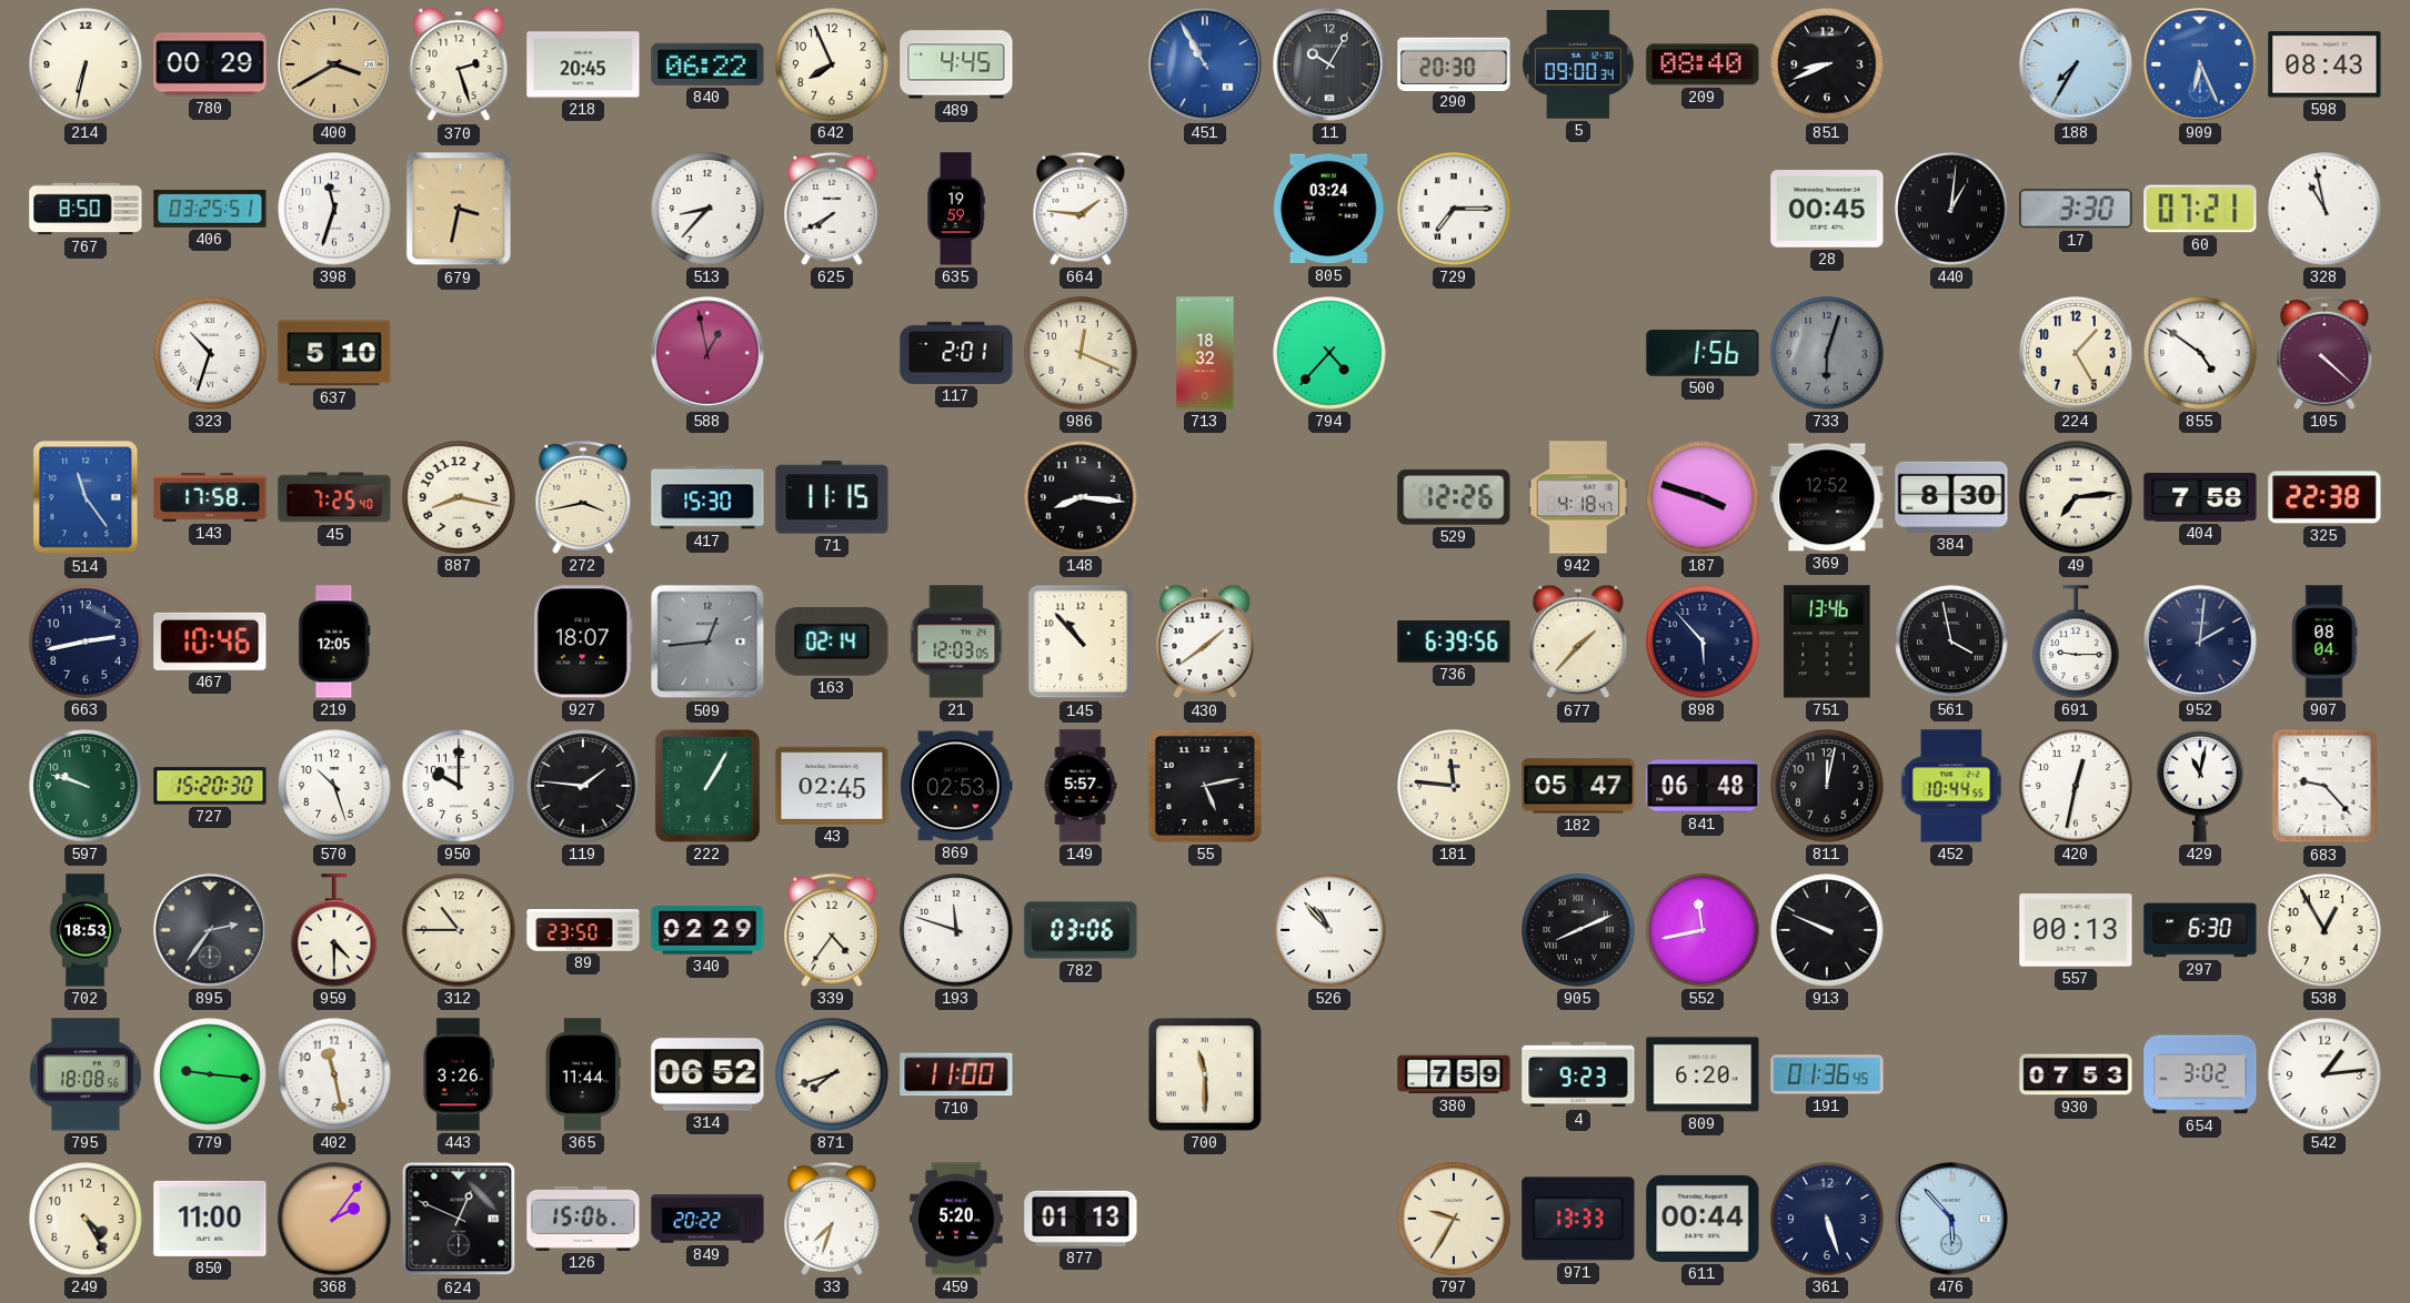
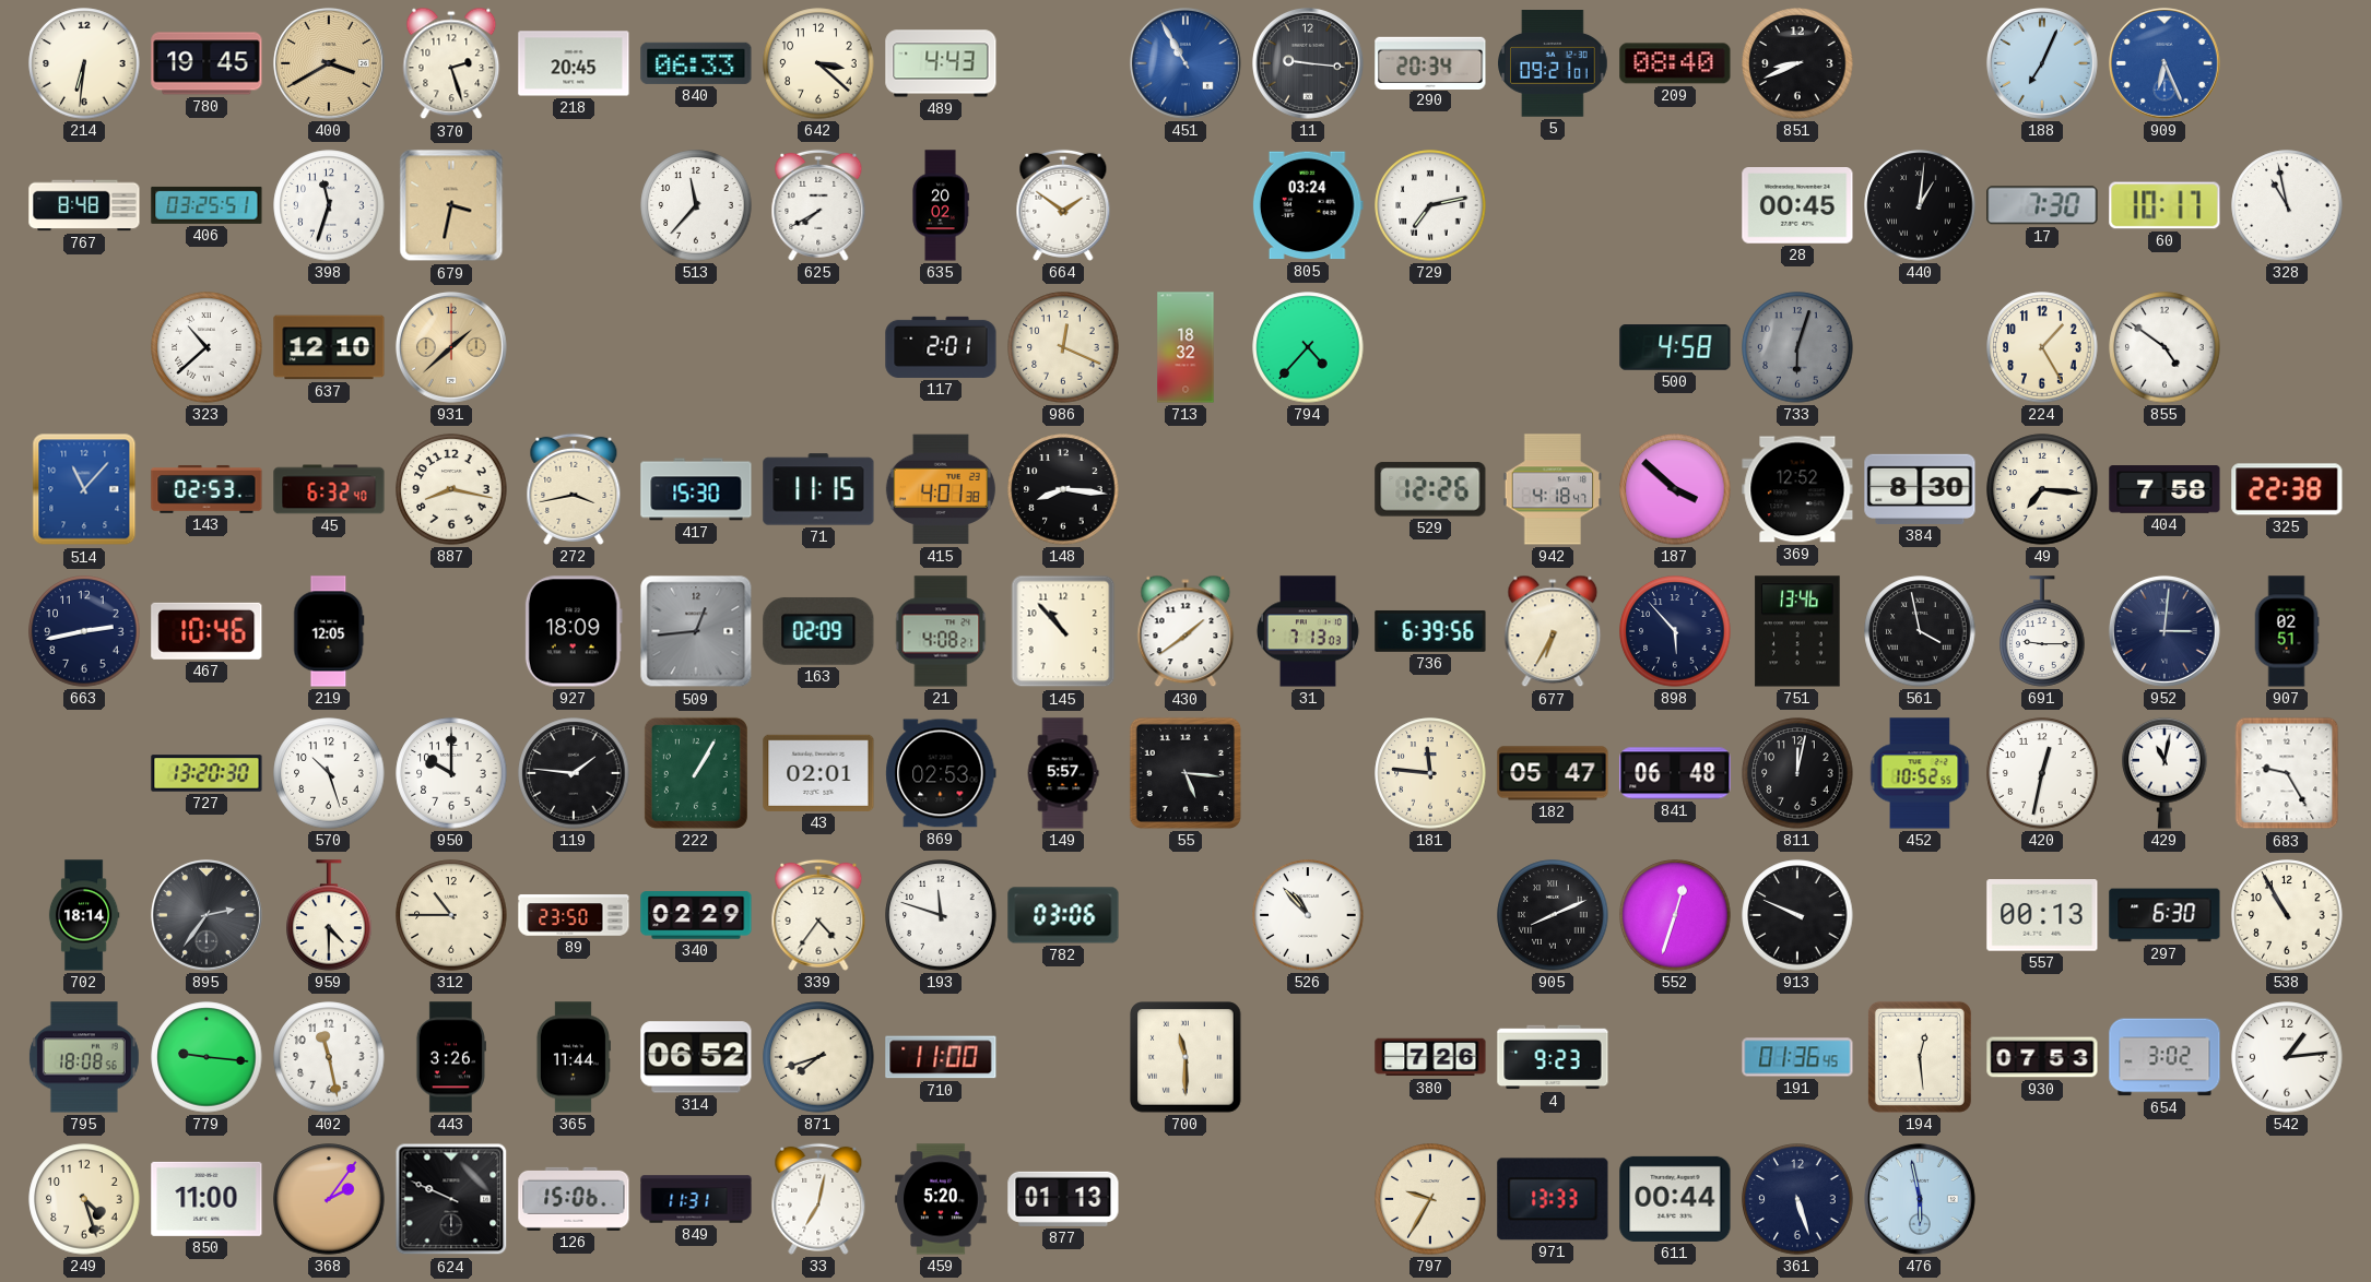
214: 6:32 -> 6:31
780: 00:29 -> 19:45
840: 06:22 -> 06:33
642: 7:56 -> 3:22
489: 4:45 -> 4:43
11: 10:05 -> 9:16
290: 20:30 -> 20:34
5: 09:00 -> 09:21
188: 7:35 -> 7:04
598: 08:43 -> none
767: 8:50 -> 8:48
513: 8:37 -> 11:37
635: 19:59 -> 20:02
664: 1:46 -> 1:51
729: 7:15 -> 7:13
17: 3:30 -> 7:30
60: 07:21 -> 10:17
323: 10:33 -> 10:38
637: 5:10 -> 12:10
931: none -> 1:38
588: 12:58 -> none
500: 1:56 -> 4:58
105: 4:22 -> none
514: 11:24 -> 11:07
143: 17:58 -> 02:53
45: 7:25 -> 6:32
415: none -> 4:01
187: 3:48 -> 3:52
49: 7:14 -> 7:16
927: 18:07 -> 18:09
163: 02:14 -> 02:09
21: 12:03 -> 4:08
31: none -> 7:13
677: 1:37 -> 6:35
952: 2:01 -> 3:01
907: 08:04 -> 02:51
597: 9:48 -> none
727: 15:20 -> 13:20
43: 02:45 -> 02:01
55: 5:13 -> 5:16
452: 10:44 -> 10:52
683: 9:23 -> 9:25
702: 18:53 -> 18:14
552: 11:43 -> 12:33
538: 12:55 -> 10:55
380: 7:59 -> 7:26
809: 6:20 -> none
194: none -> 12:29
249: 4:25 -> 4:27
624: 12:49 -> 9:49
849: 20:22 -> 11:31
33: 7:33 -> 7:02
476: 5:53 -> 5:58
